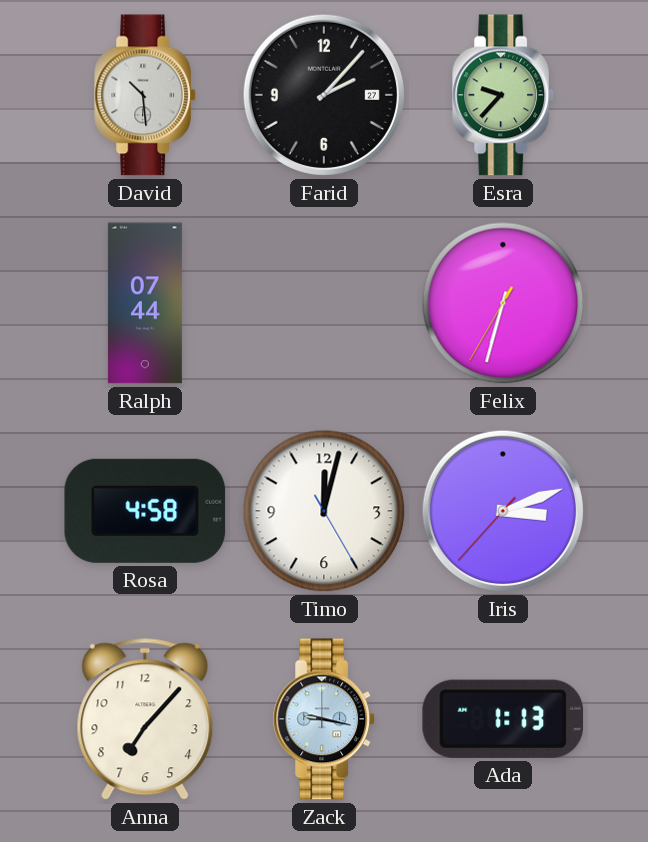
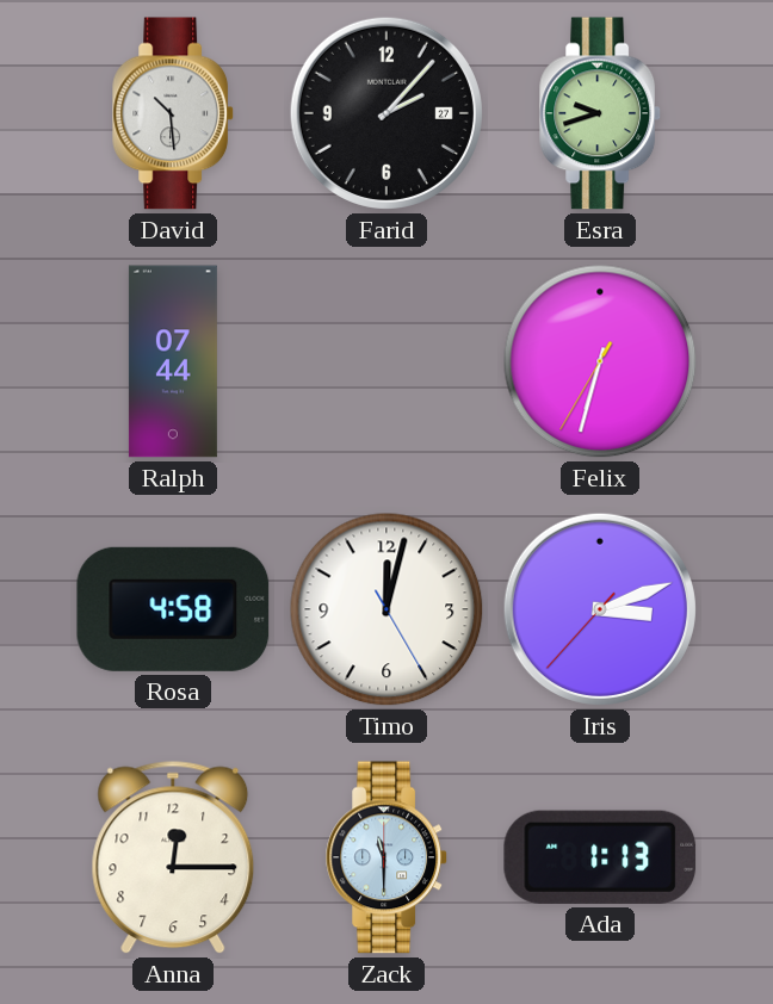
Esra: 9:37 -> 9:42
Anna: 7:07 -> 12:15
Zack: 9:17 -> 11:30
